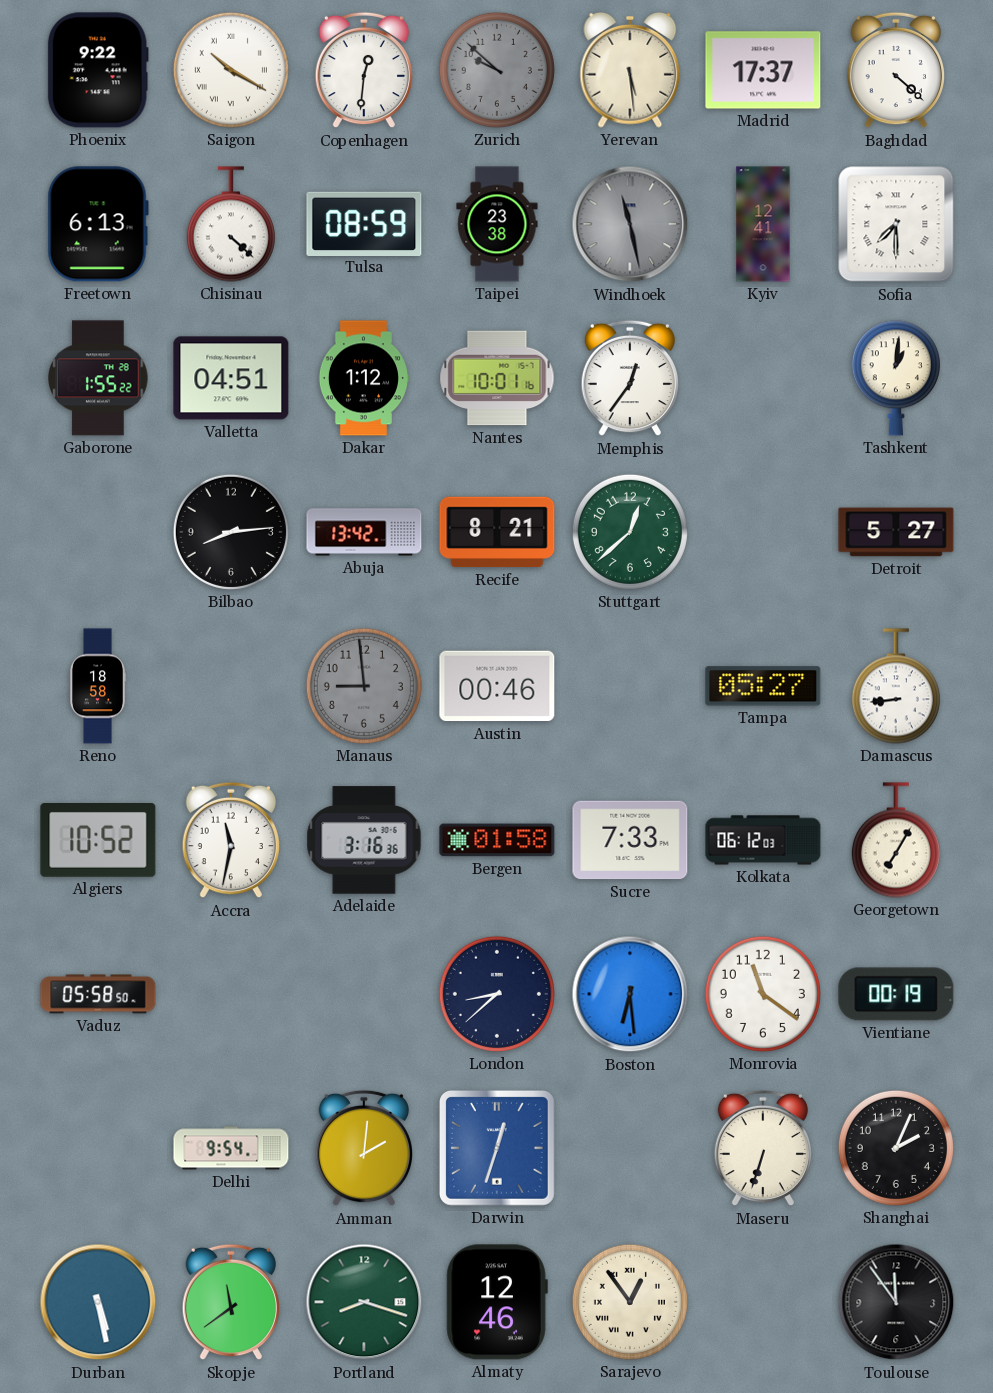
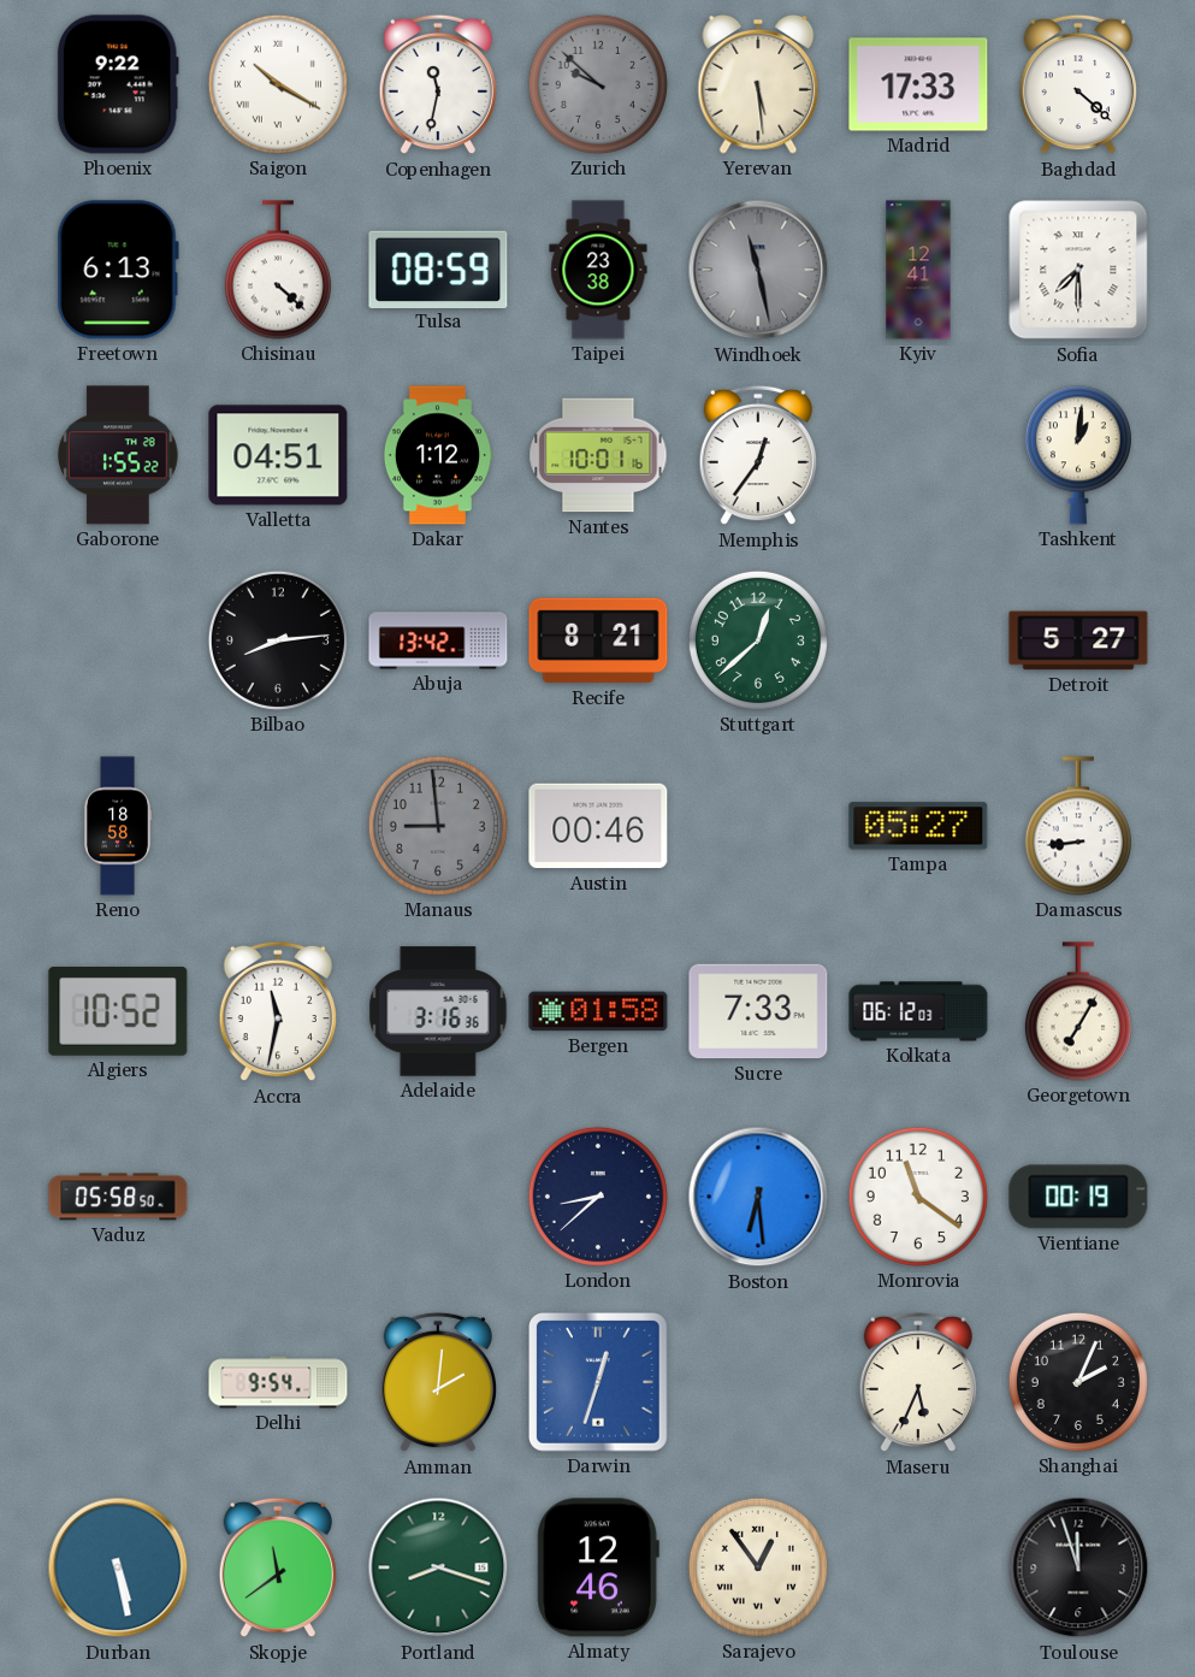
Copenhagen: 12:31 -> 11:32
Madrid: 17:37 -> 17:33
Maseru: 6:33 -> 5:34
Toulouse: 11:54 -> 11:57
